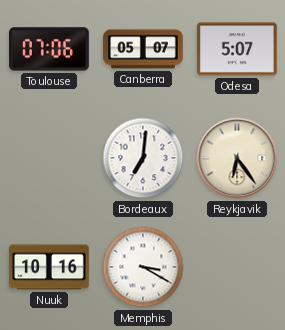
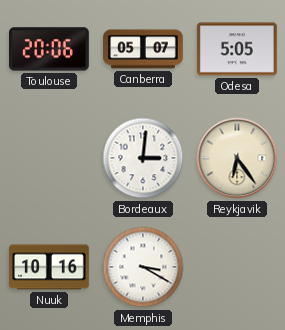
Toulouse: 07:06 -> 20:06
Odesa: 5:07 -> 5:05
Bordeaux: 7:01 -> 3:01
